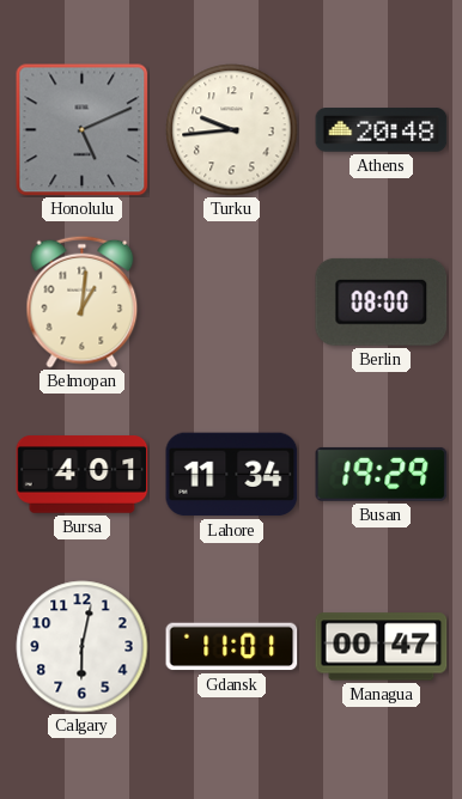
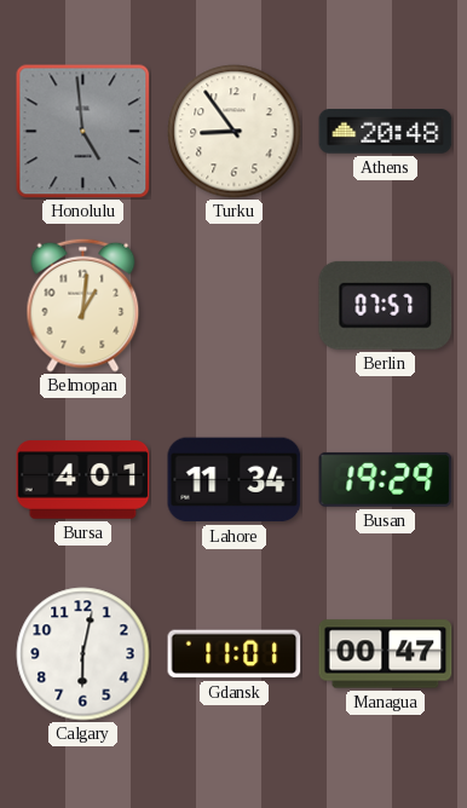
Honolulu: 5:11 -> 4:59
Turku: 9:44 -> 8:54
Berlin: 08:00 -> 07:57
